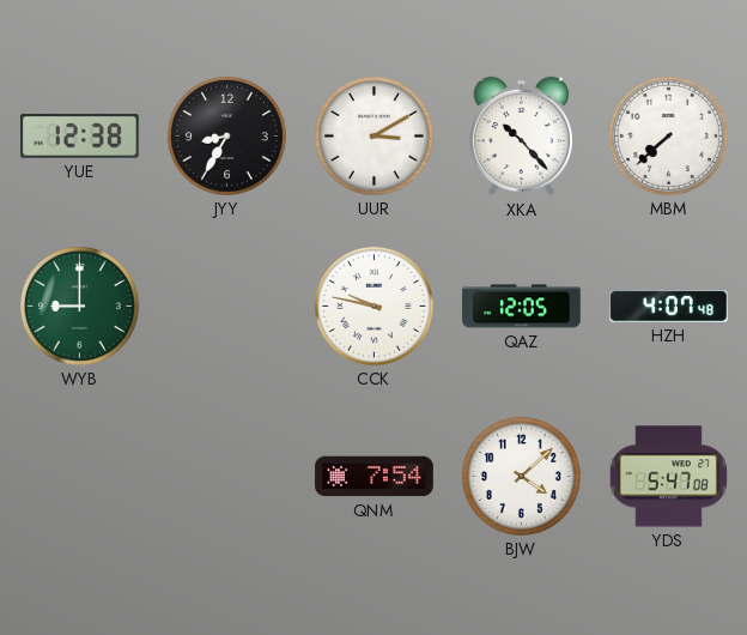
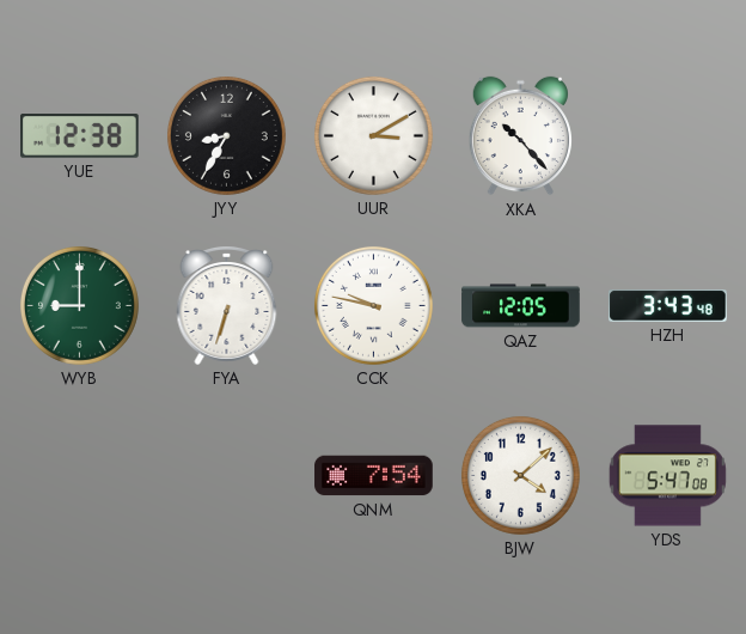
MBM: 7:38 -> none
FYA: none -> 6:33
HZH: 4:07 -> 3:43
